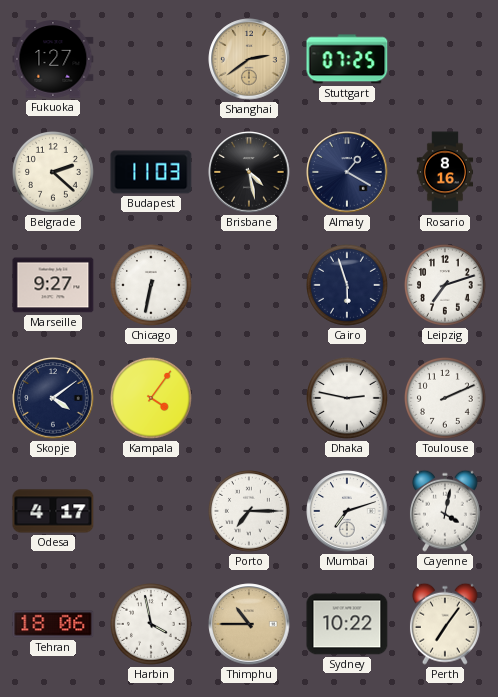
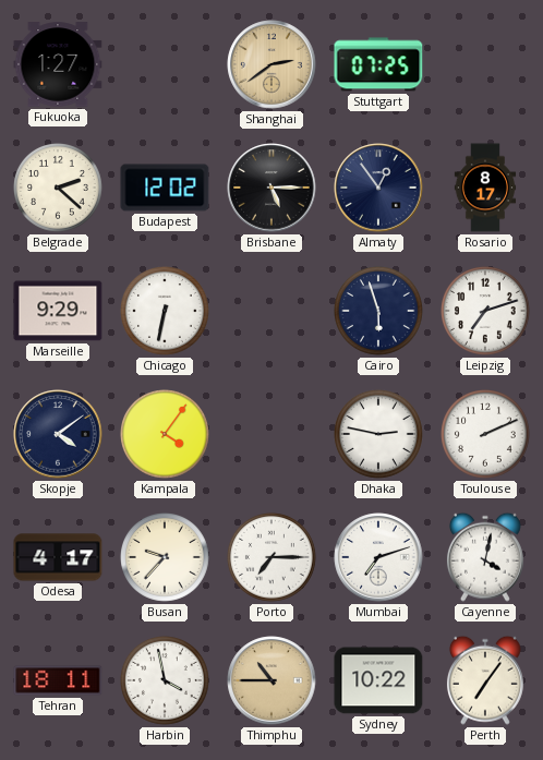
Budapest: 11:03 -> 12:02
Brisbane: 4:28 -> 5:15
Almaty: 1:20 -> 12:54
Rosario: 8:16 -> 8:17
Marseille: 9:27 -> 9:29
Busan: none -> 9:37
Tehran: 18:06 -> 18:11
